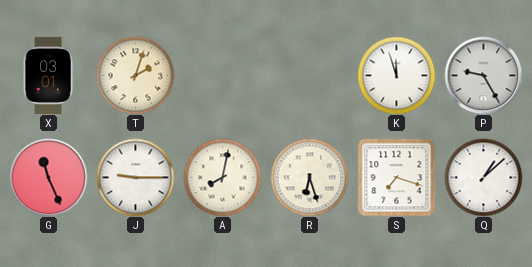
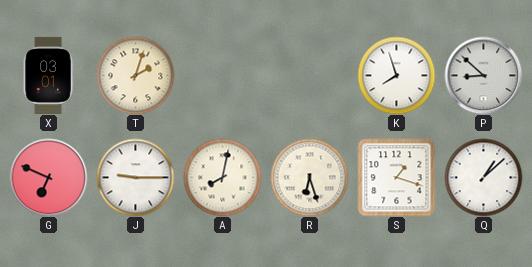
K: 11:57 -> 7:57
P: 9:25 -> 8:52
G: 11:26 -> 6:49
S: 7:18 -> 1:18
